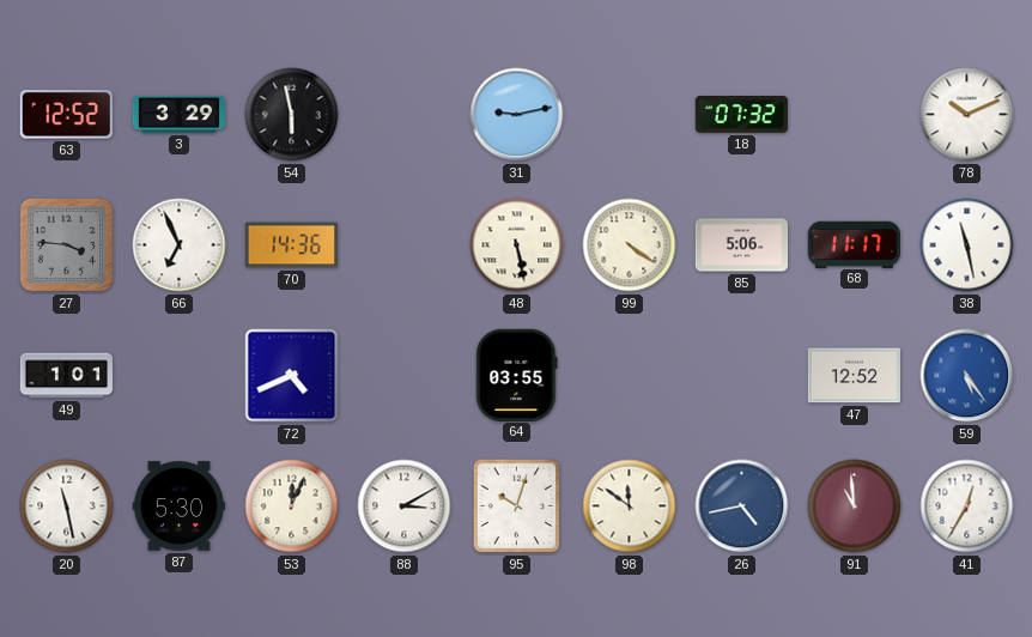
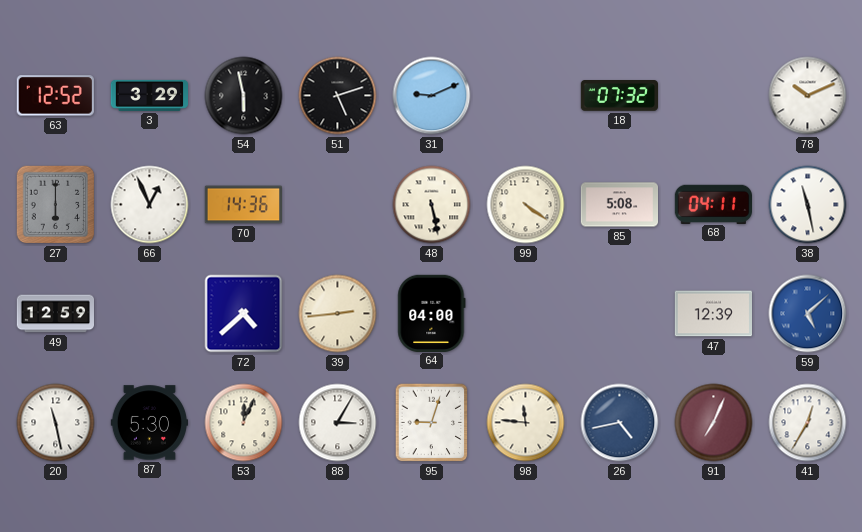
51: none -> 5:12
31: 9:13 -> 9:11
27: 3:46 -> 6:00
66: 6:56 -> 12:56
85: 5:06 -> 5:08
68: 11:17 -> 04:11
49: 1:01 -> 12:59
72: 4:41 -> 4:38
39: none -> 2:44
64: 03:55 -> 04:00
47: 12:52 -> 12:39
59: 5:24 -> 5:08
88: 3:10 -> 3:05
95: 10:03 -> 9:03
98: 11:51 -> 11:46
91: 10:59 -> 7:04
